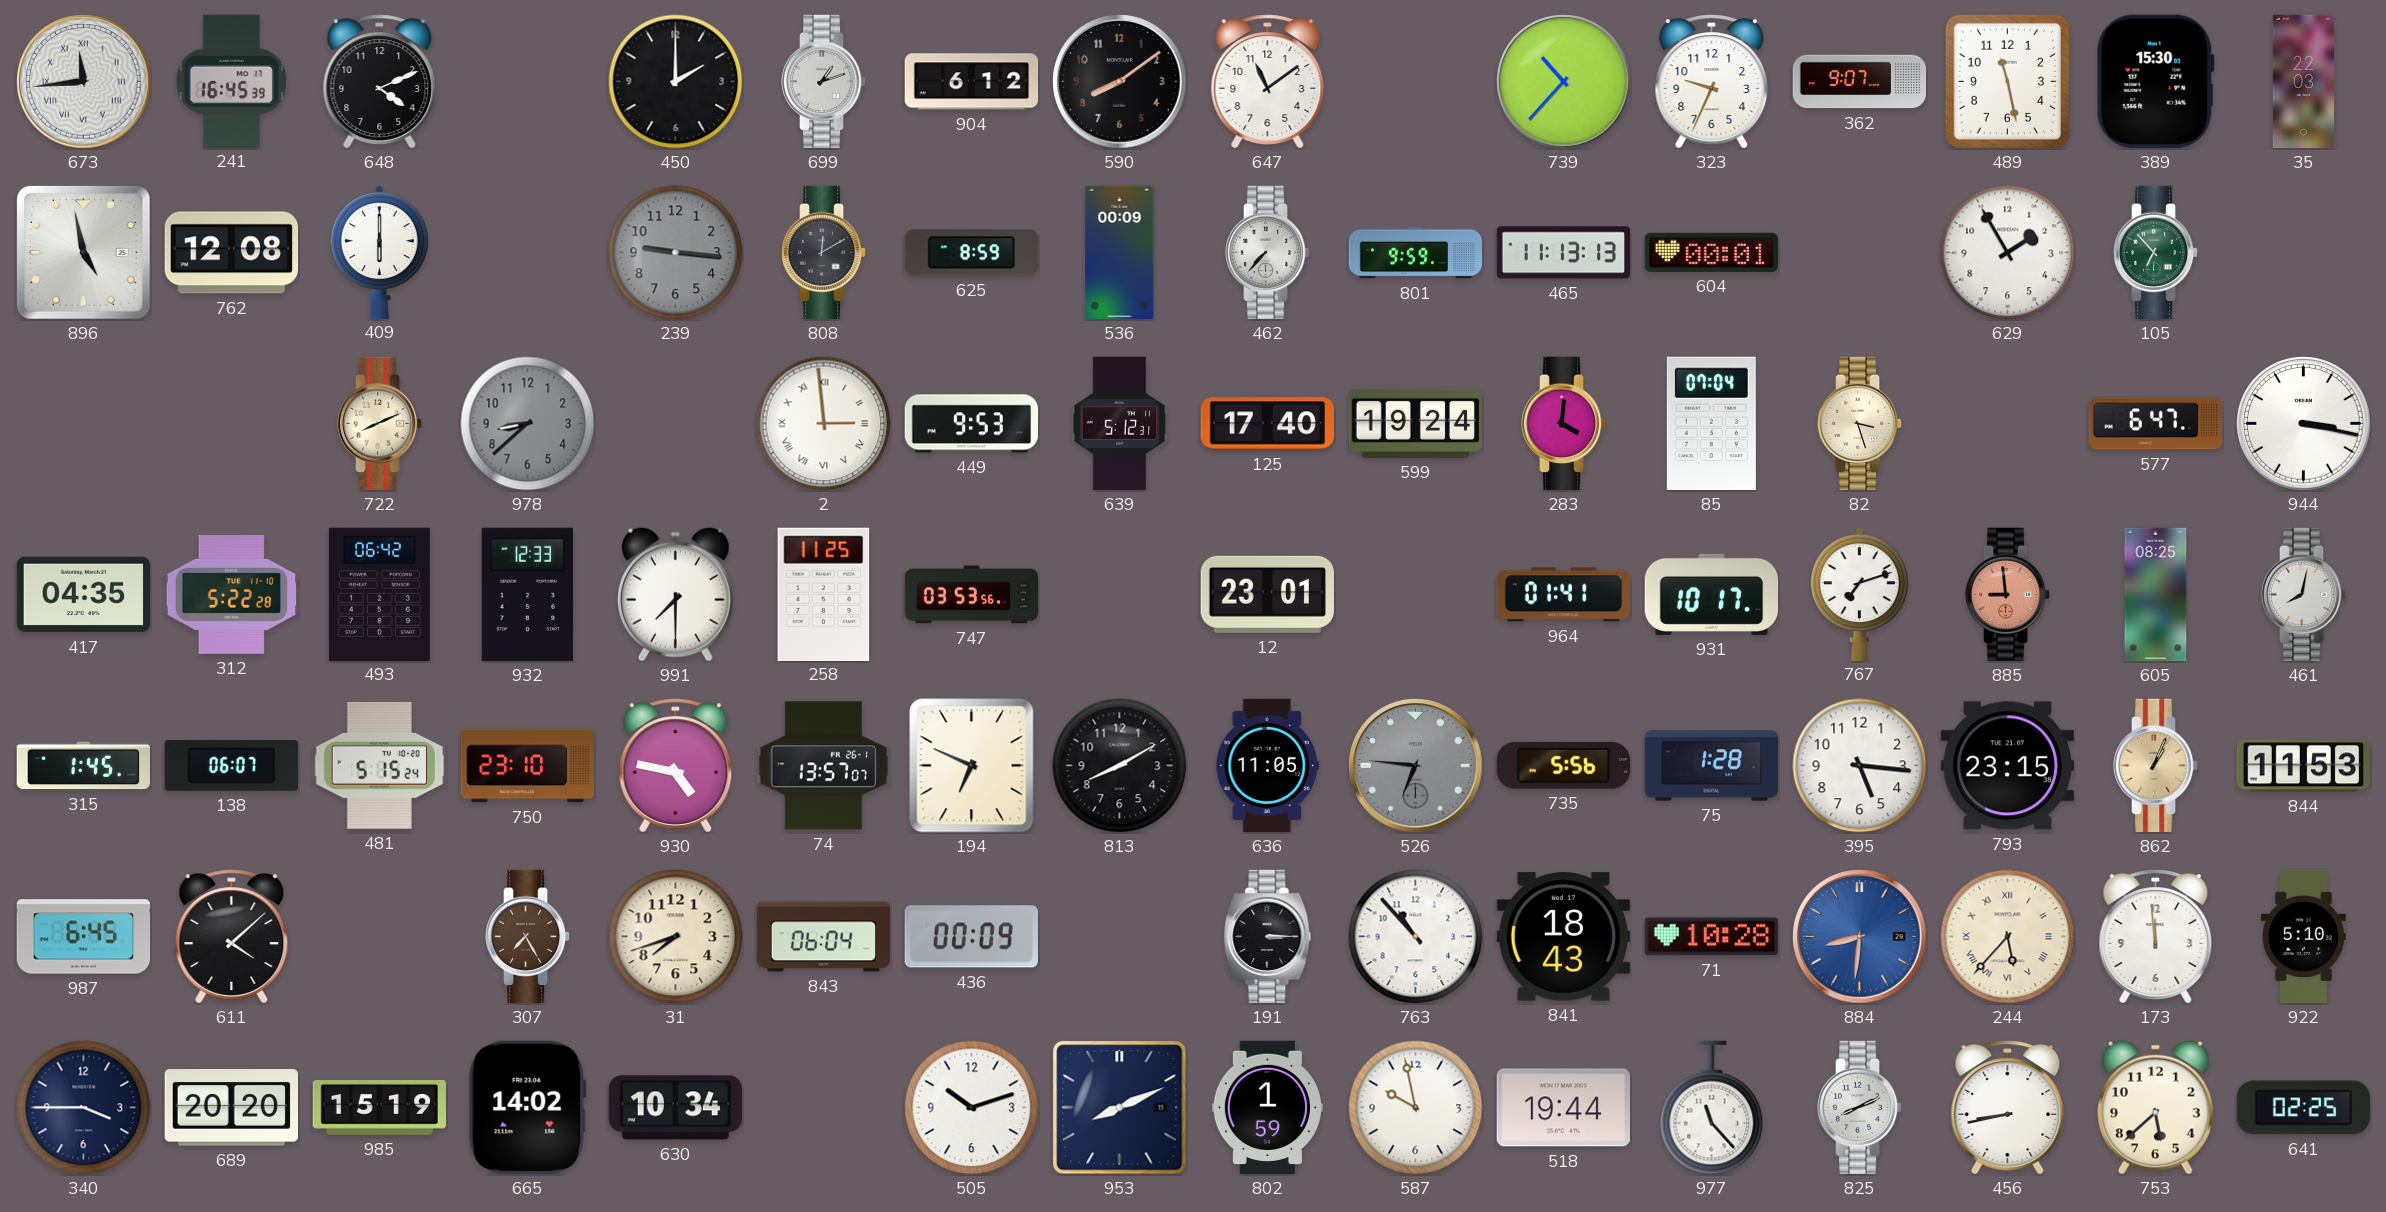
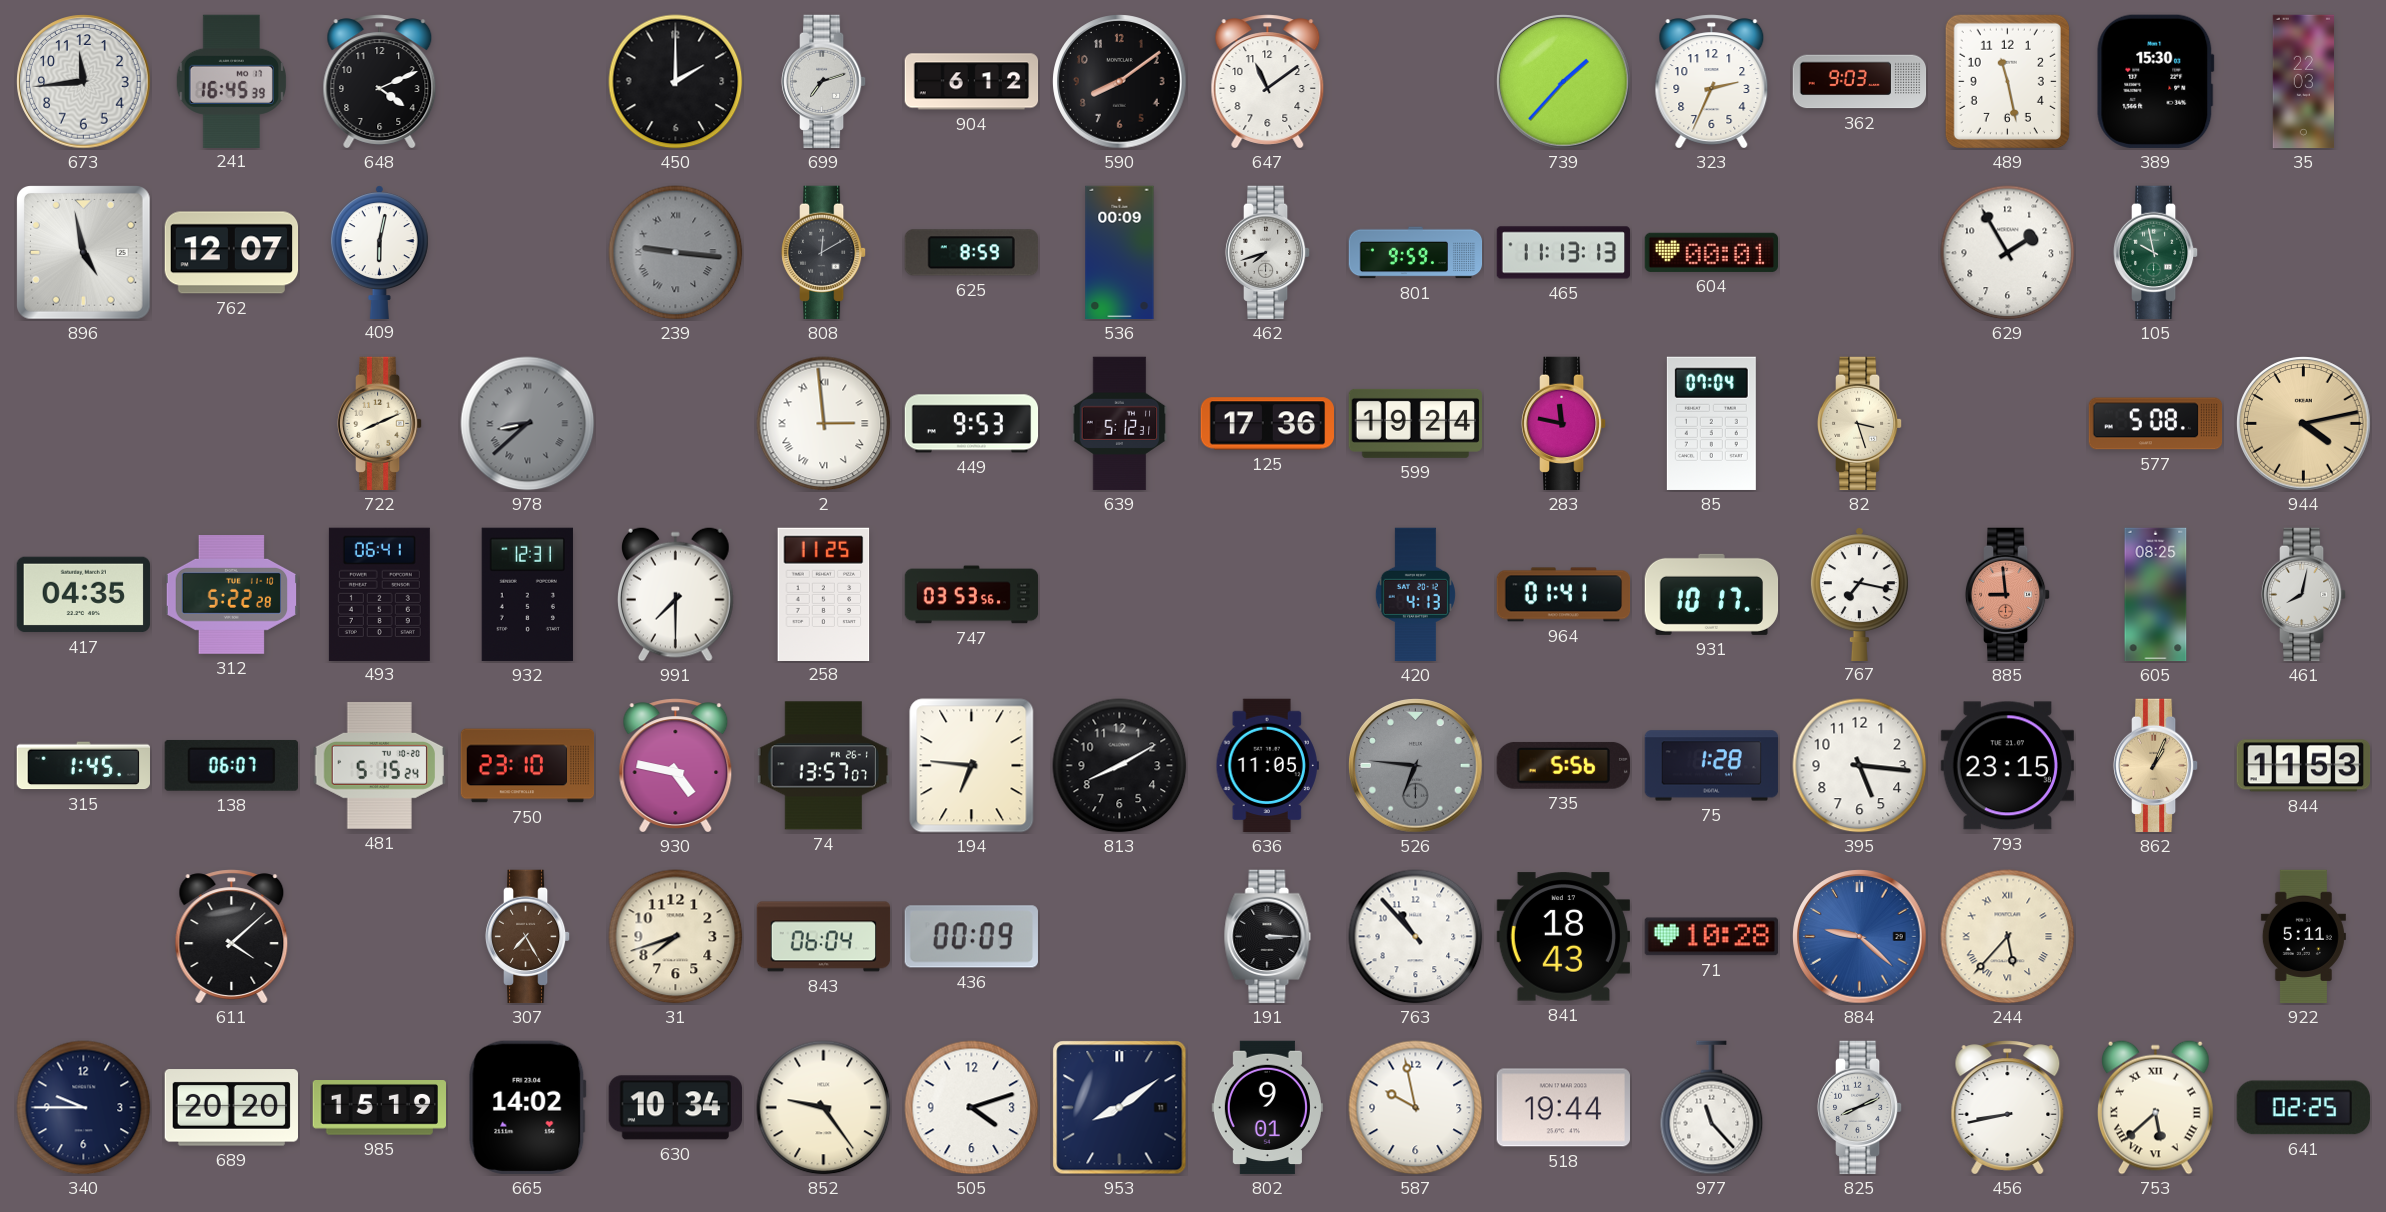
673 numerals: Roman -> Arabic
699: 1:12 -> 7:12
739: 10:37 -> 1:37
323: 9:34 -> 2:34
362: 9:07 -> 9:03
762: 12:08 -> 12:07
409: 6:00 -> 6:02
239 numerals: Arabic -> Roman
462: 7:37 -> 7:42
105: 6:53 -> 9:58
978 numerals: Arabic -> Roman
125: 17:40 -> 17:36
283: 4:01 -> 11:47
577: 6:47 -> 5:08
944: 3:17 -> 4:13
944 dial: white -> champagne
493: 06:42 -> 06:41
932: 12:33 -> 12:31
12: 23:01 -> none
420: none -> 4:13
767: 7:12 -> 7:17
194: 6:49 -> 6:46
987: 6:45 -> none
884: 8:31 -> 9:22
173: 11:59 -> none
922: 5:10 -> 5:11
340: 3:45 -> 9:45
852: none -> 9:24
505: 10:12 -> 4:12
953: 8:11 -> 8:09
802: 1:59 -> 9:01
753 numerals: Arabic -> Roman
